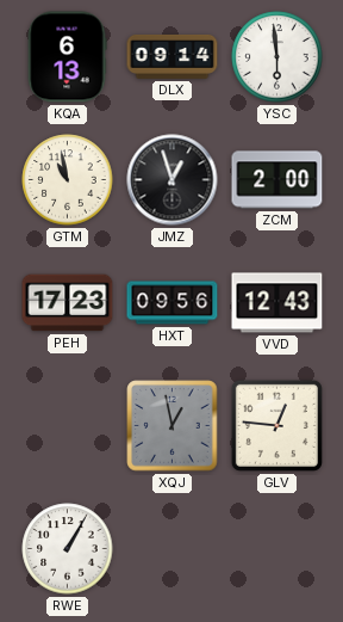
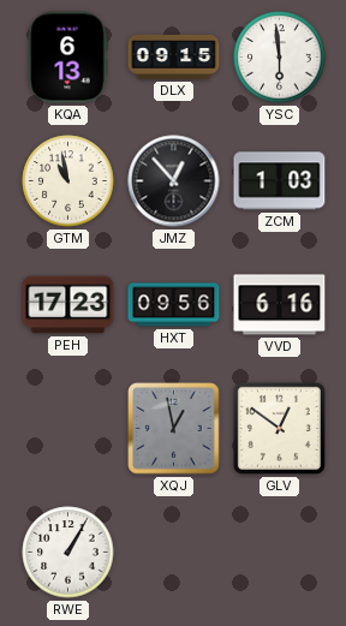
DLX: 09:14 -> 09:15
JMZ: 12:57 -> 12:53
ZCM: 2:00 -> 1:03
VVD: 12:43 -> 6:16
GLV: 12:46 -> 12:51
